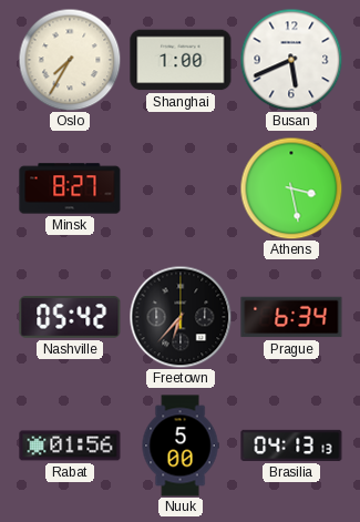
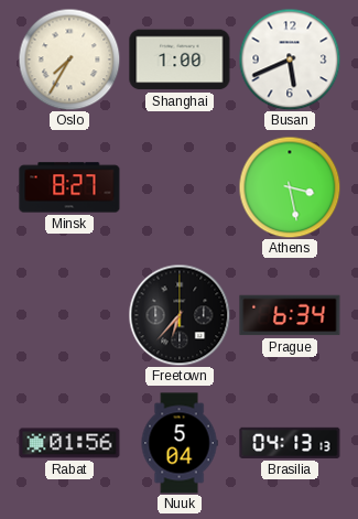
Nashville: 05:42 -> none
Nuuk: 5:00 -> 5:04
